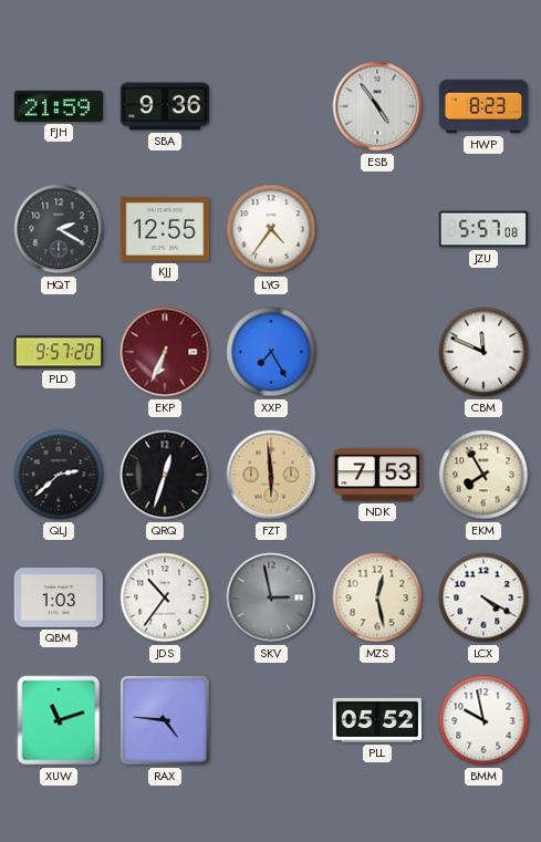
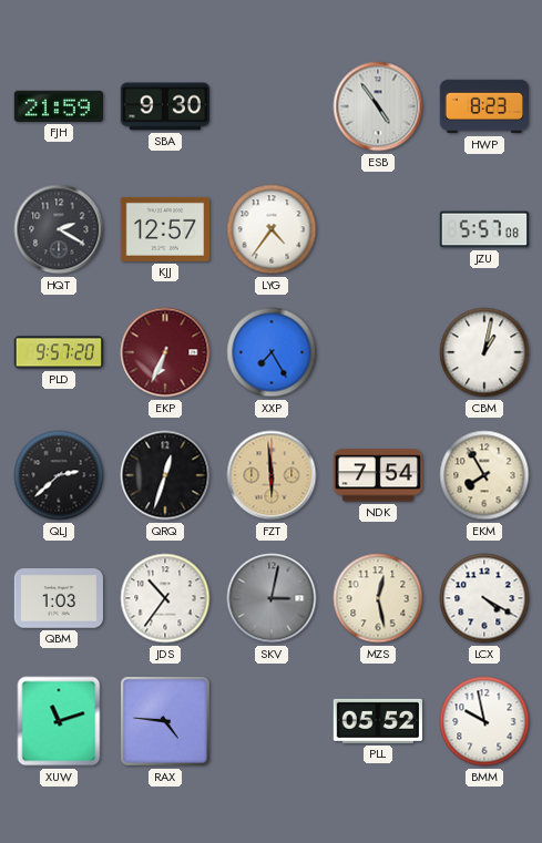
SBA: 9:36 -> 9:30
KJJ: 12:55 -> 12:57
CBM: 11:49 -> 1:02
NDK: 7:53 -> 7:54
SKV: 2:58 -> 3:02
